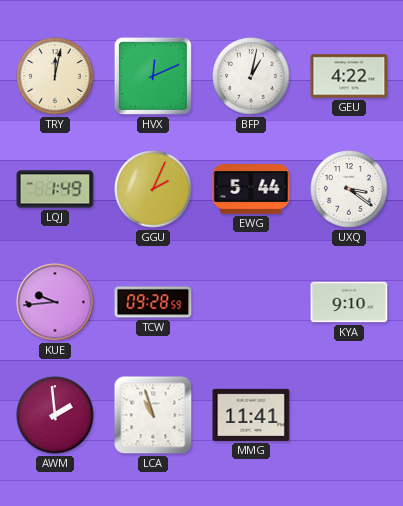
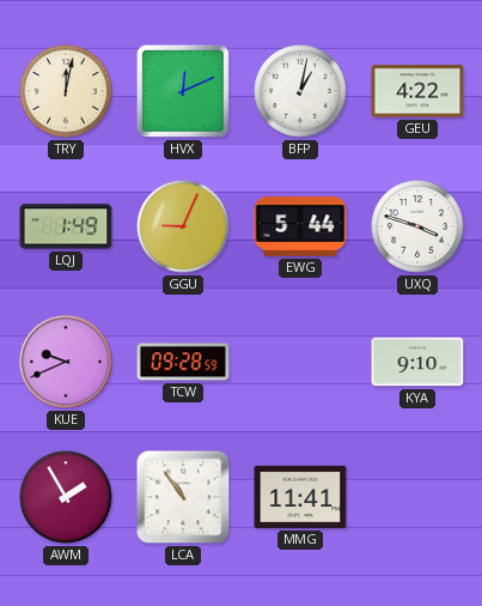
GGU: 2:04 -> 9:04
UXQ: 3:21 -> 3:48
KUE: 9:44 -> 9:41
AWM: 1:59 -> 1:55
LCA: 10:57 -> 10:54
